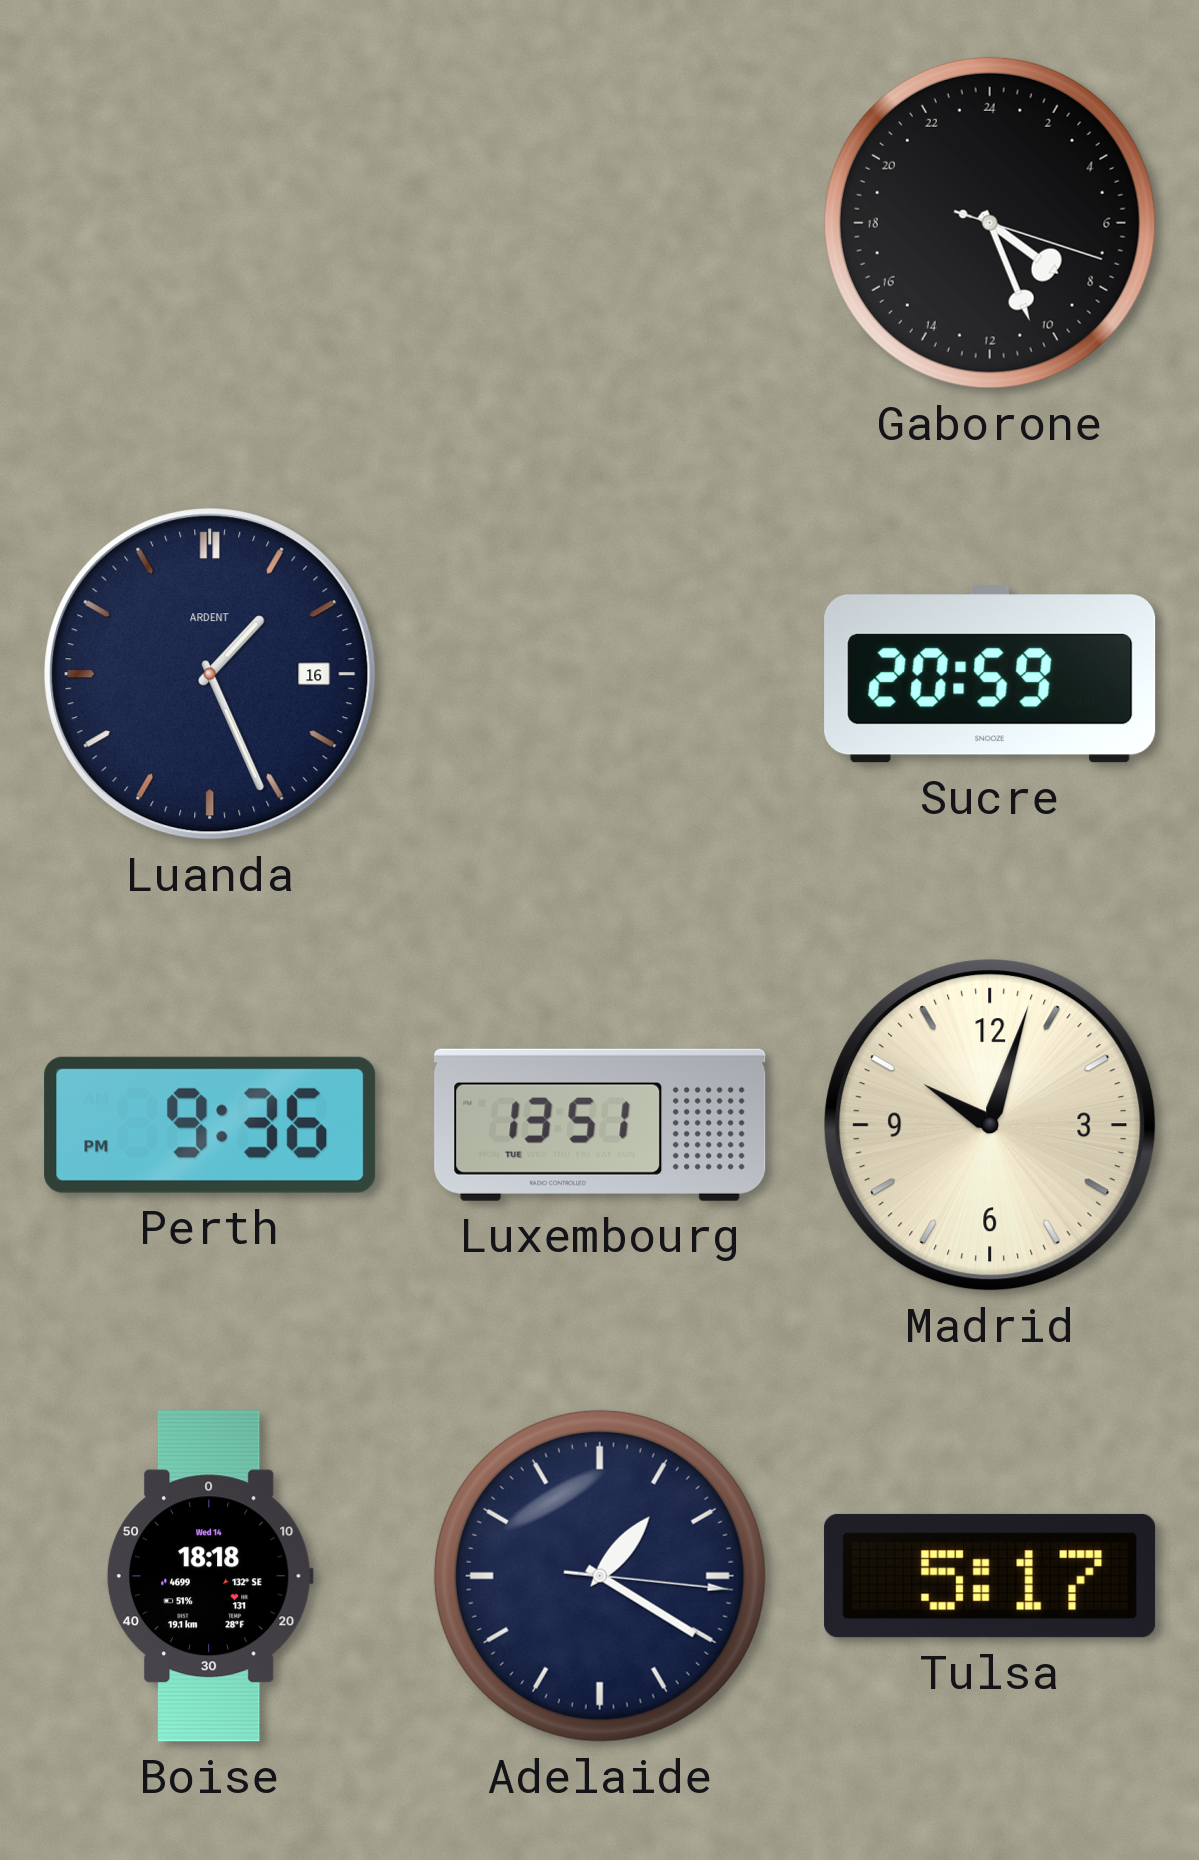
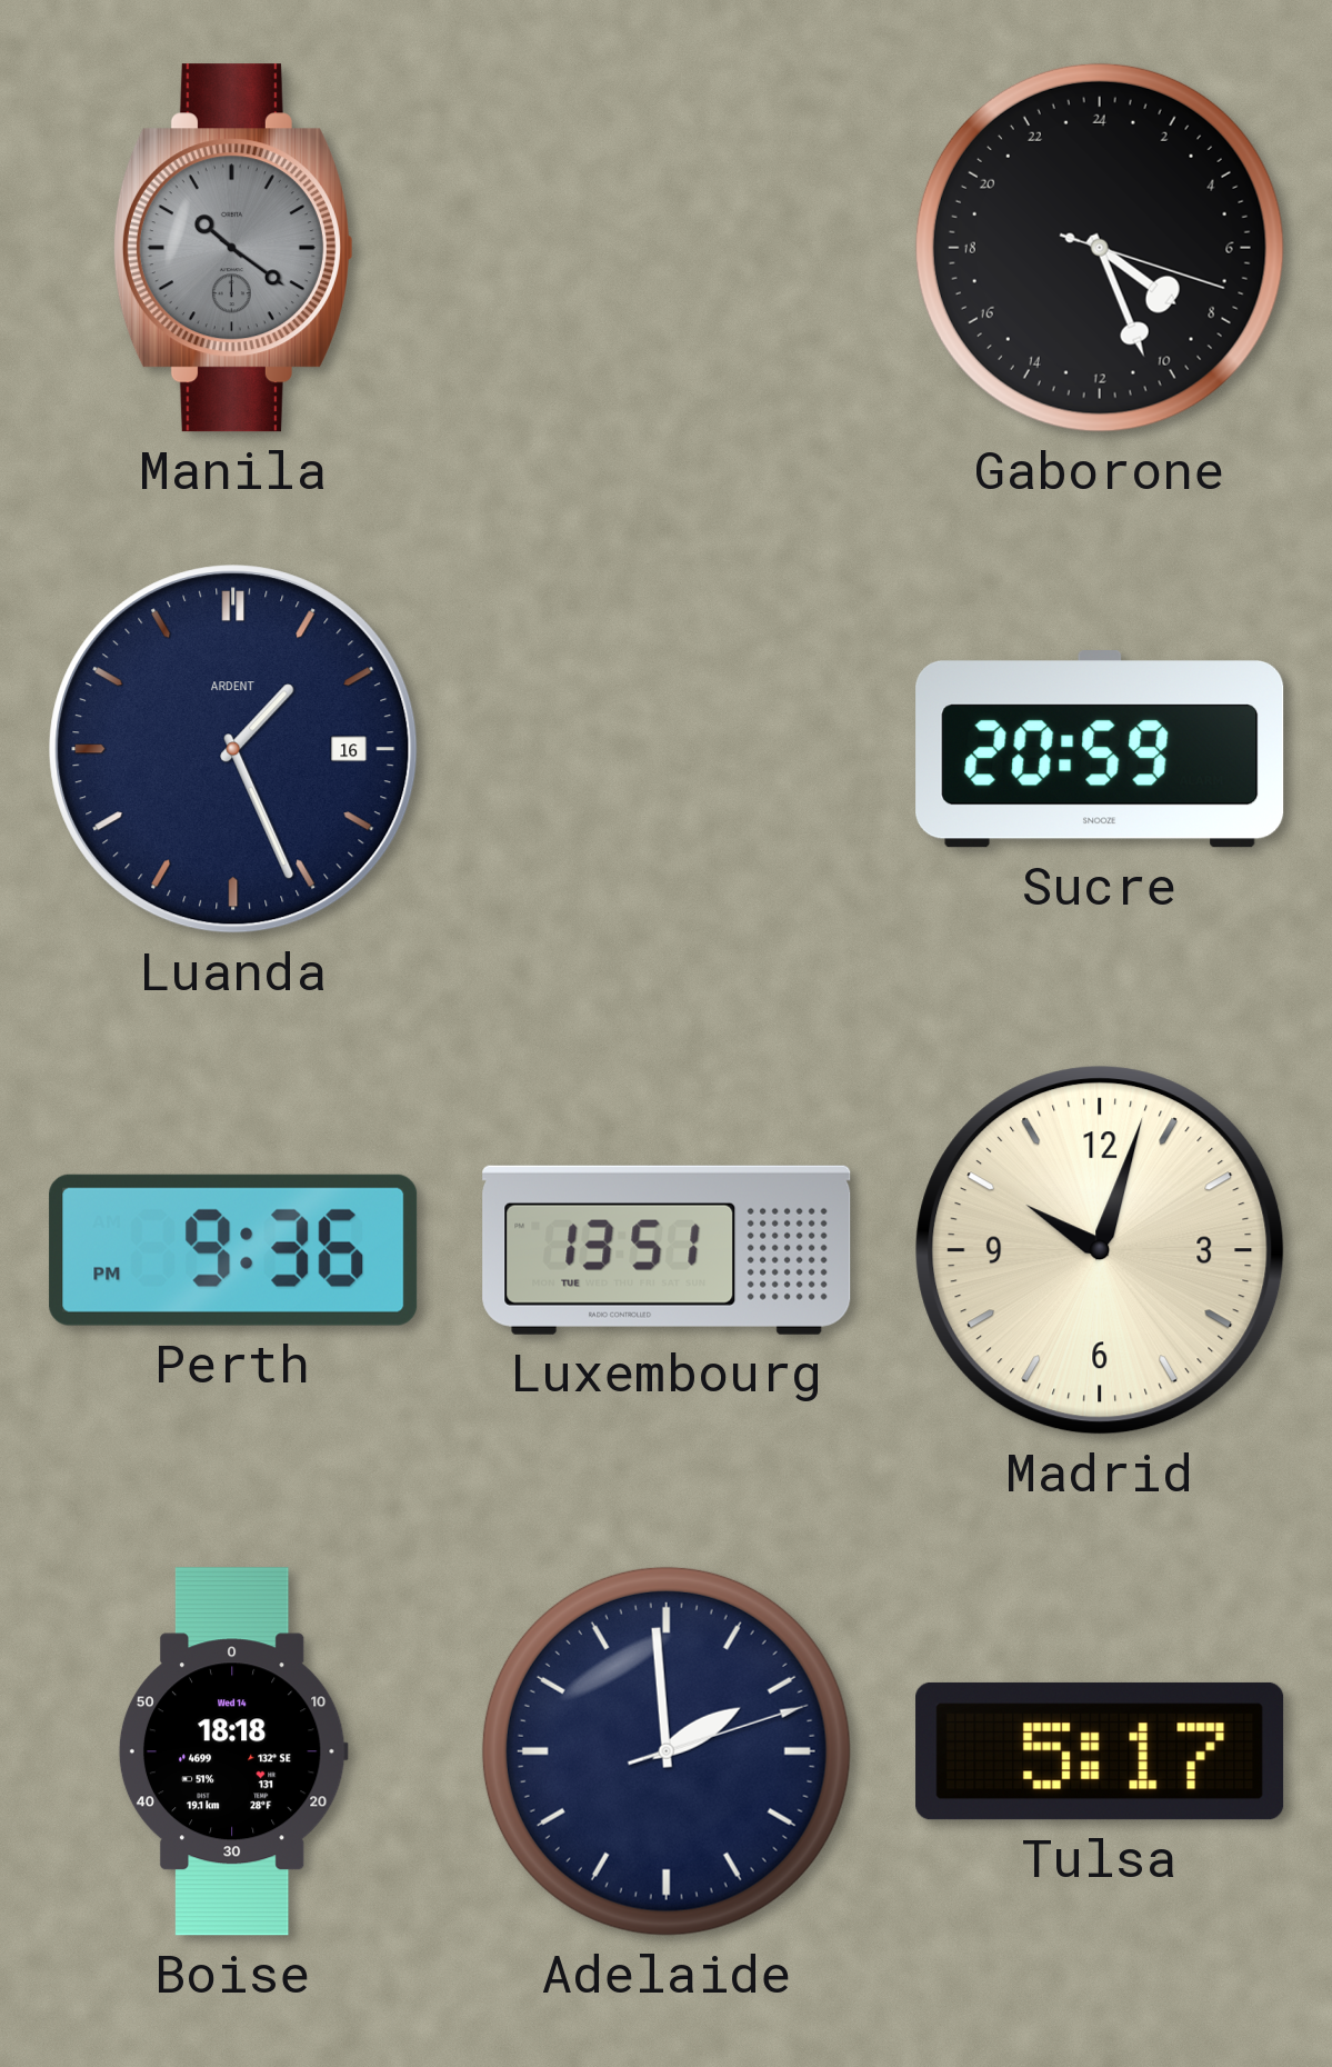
Manila: none -> 10:21
Adelaide: 1:20 -> 1:59
